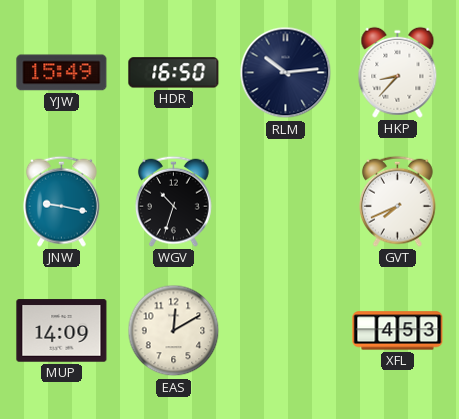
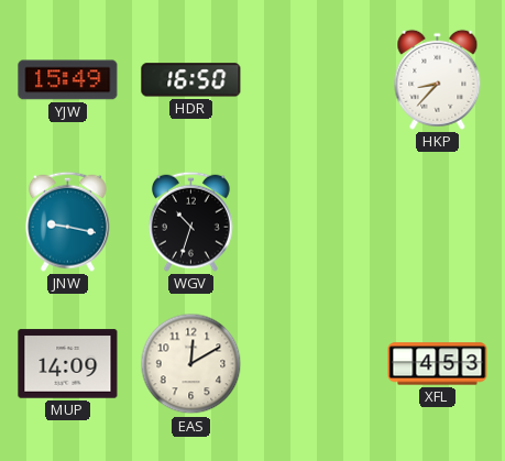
RLM: 10:14 -> none
GVT: 7:41 -> none
